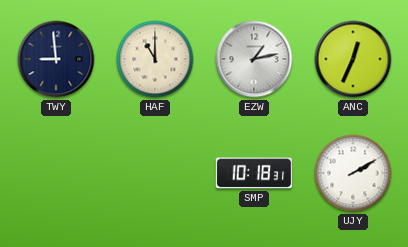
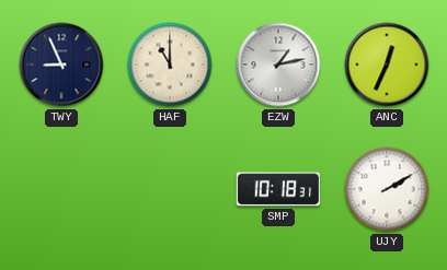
TWY: 8:59 -> 8:56
